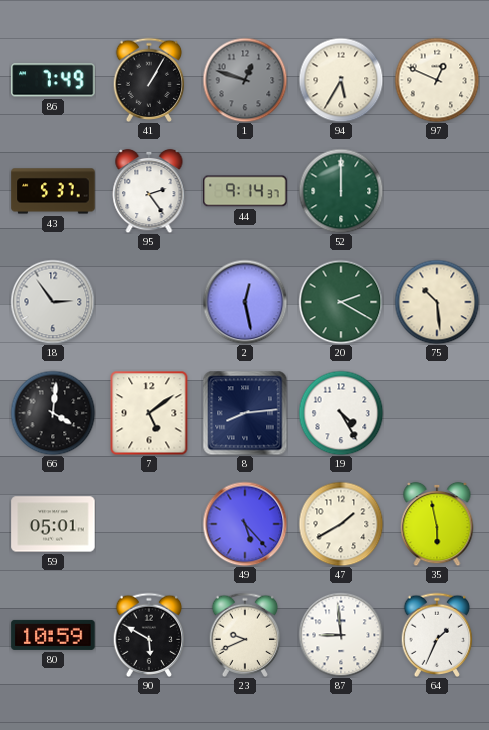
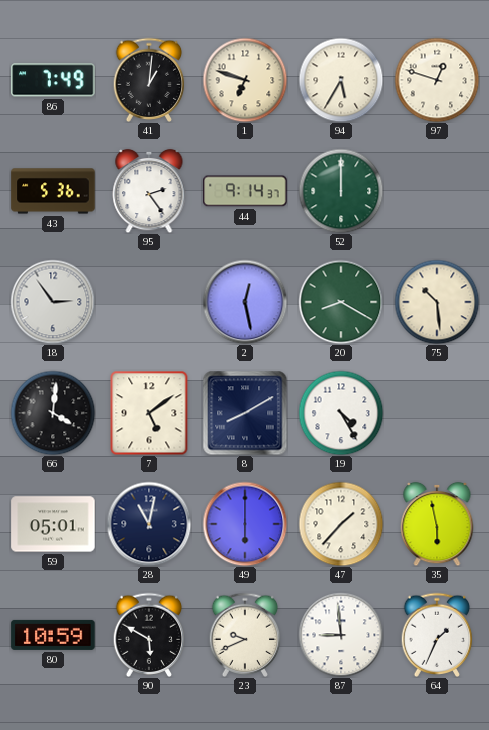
41: 1:05 -> 1:01
1: 12:48 -> 6:48
1 dial: grey -> cream
97: 12:49 -> 12:48
43: 5:37 -> 5:36
20: 2:20 -> 8:20
8: 8:14 -> 8:10
28: none -> 11:02
49: 5:23 -> 6:00
47: 1:40 -> 1:37
